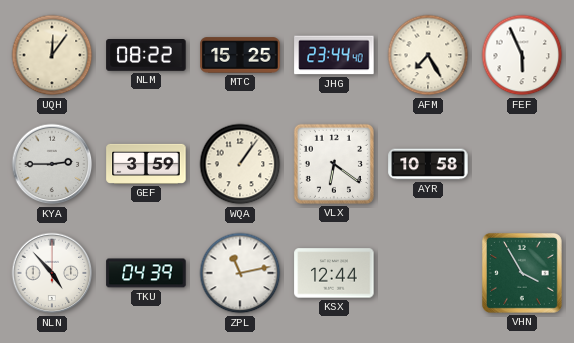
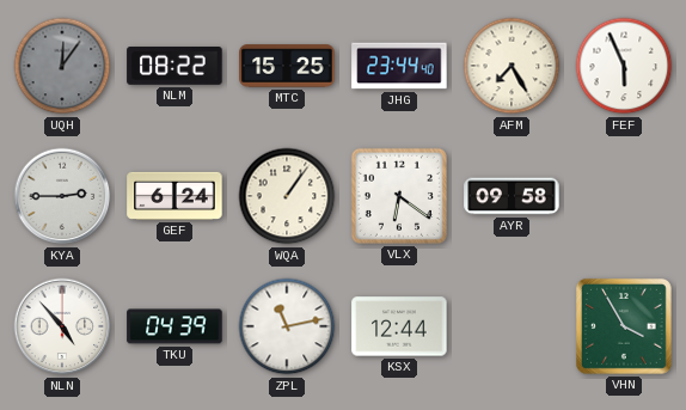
UQH dial: cream -> grey
GEF: 3:59 -> 6:24
AYR: 10:58 -> 09:58
